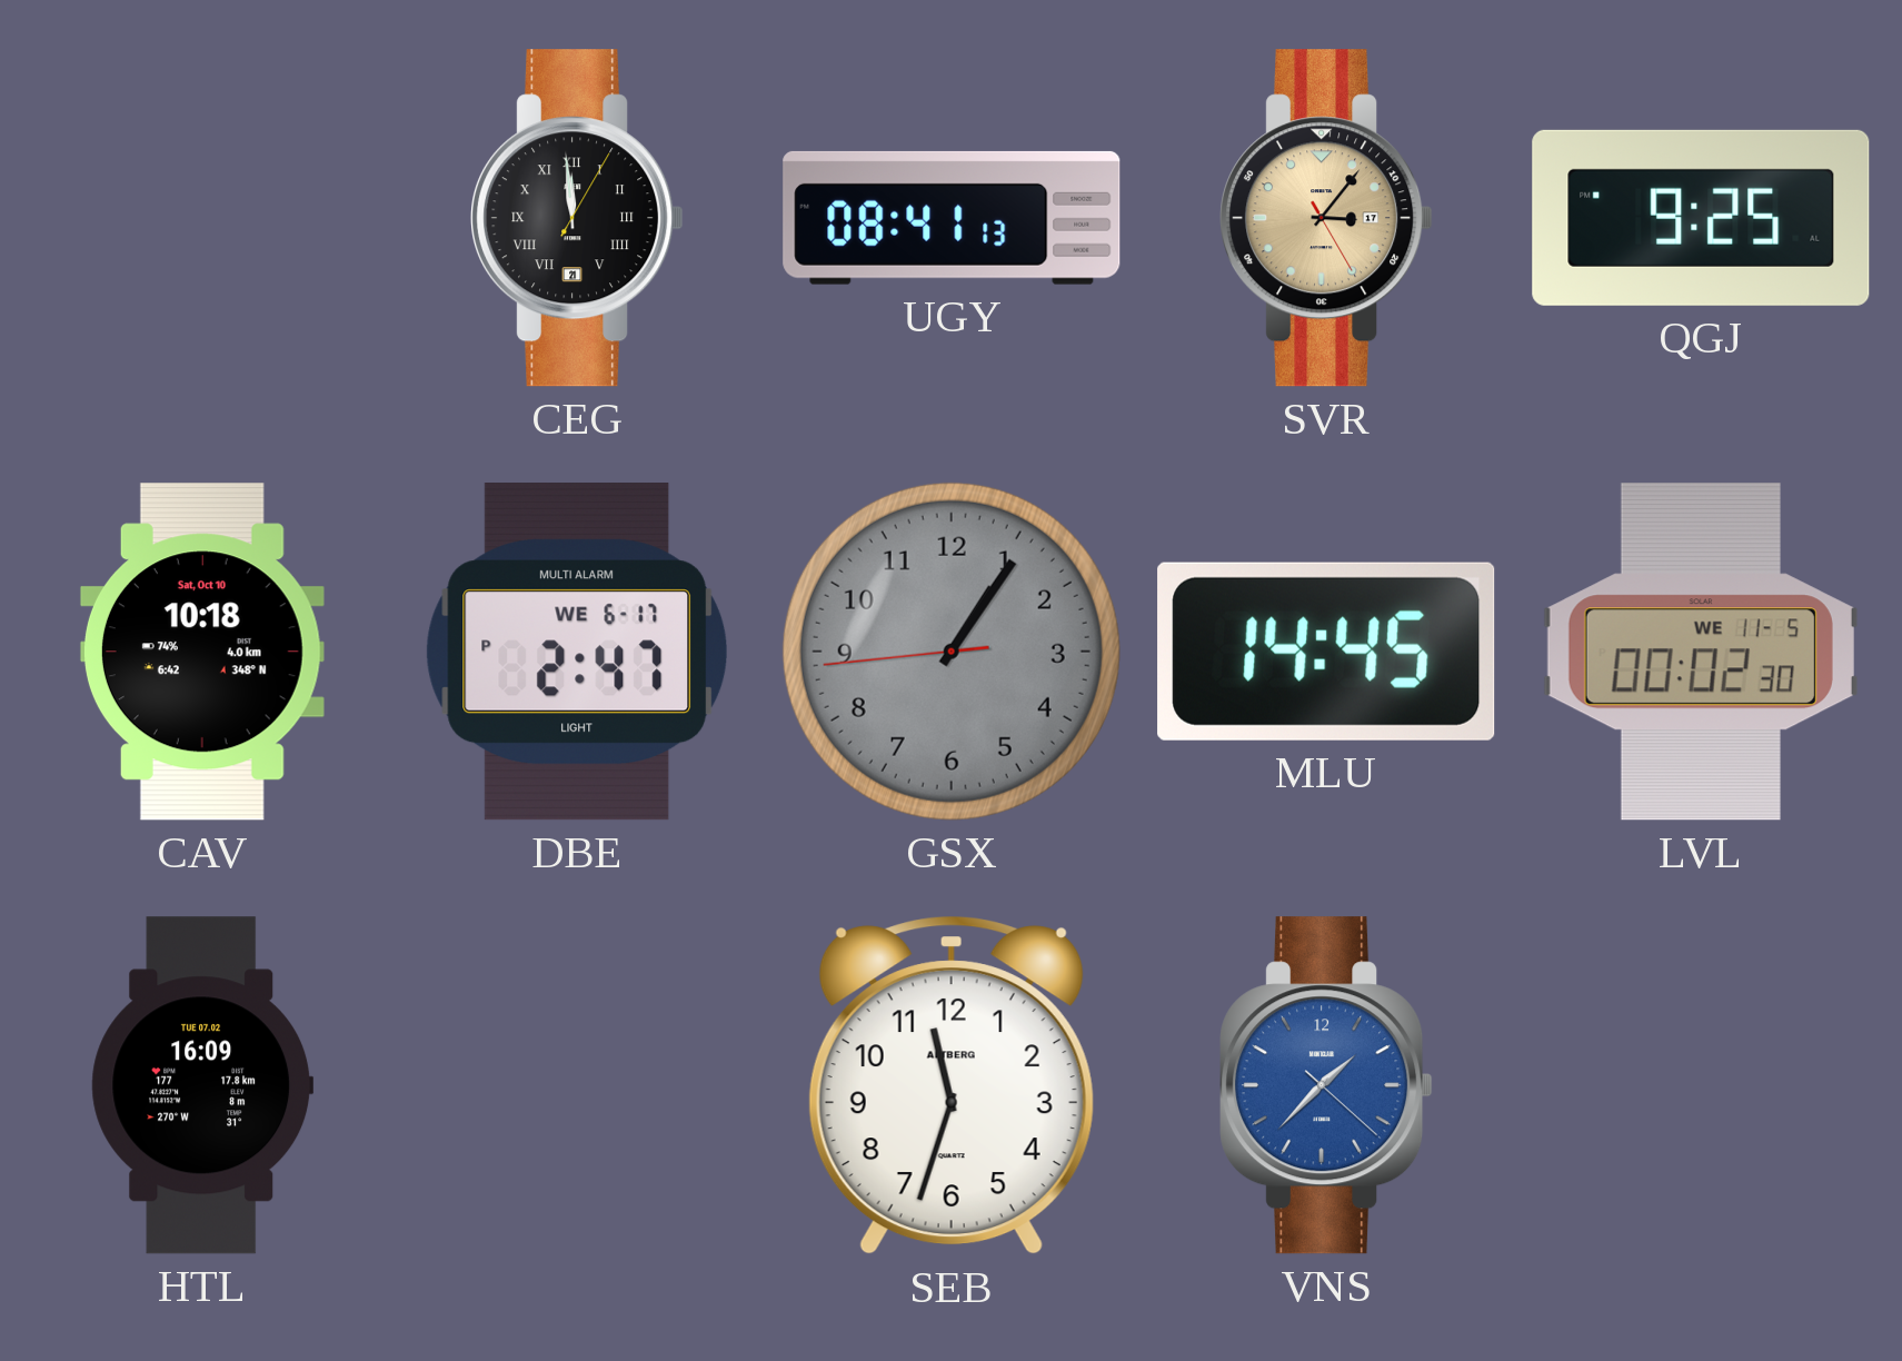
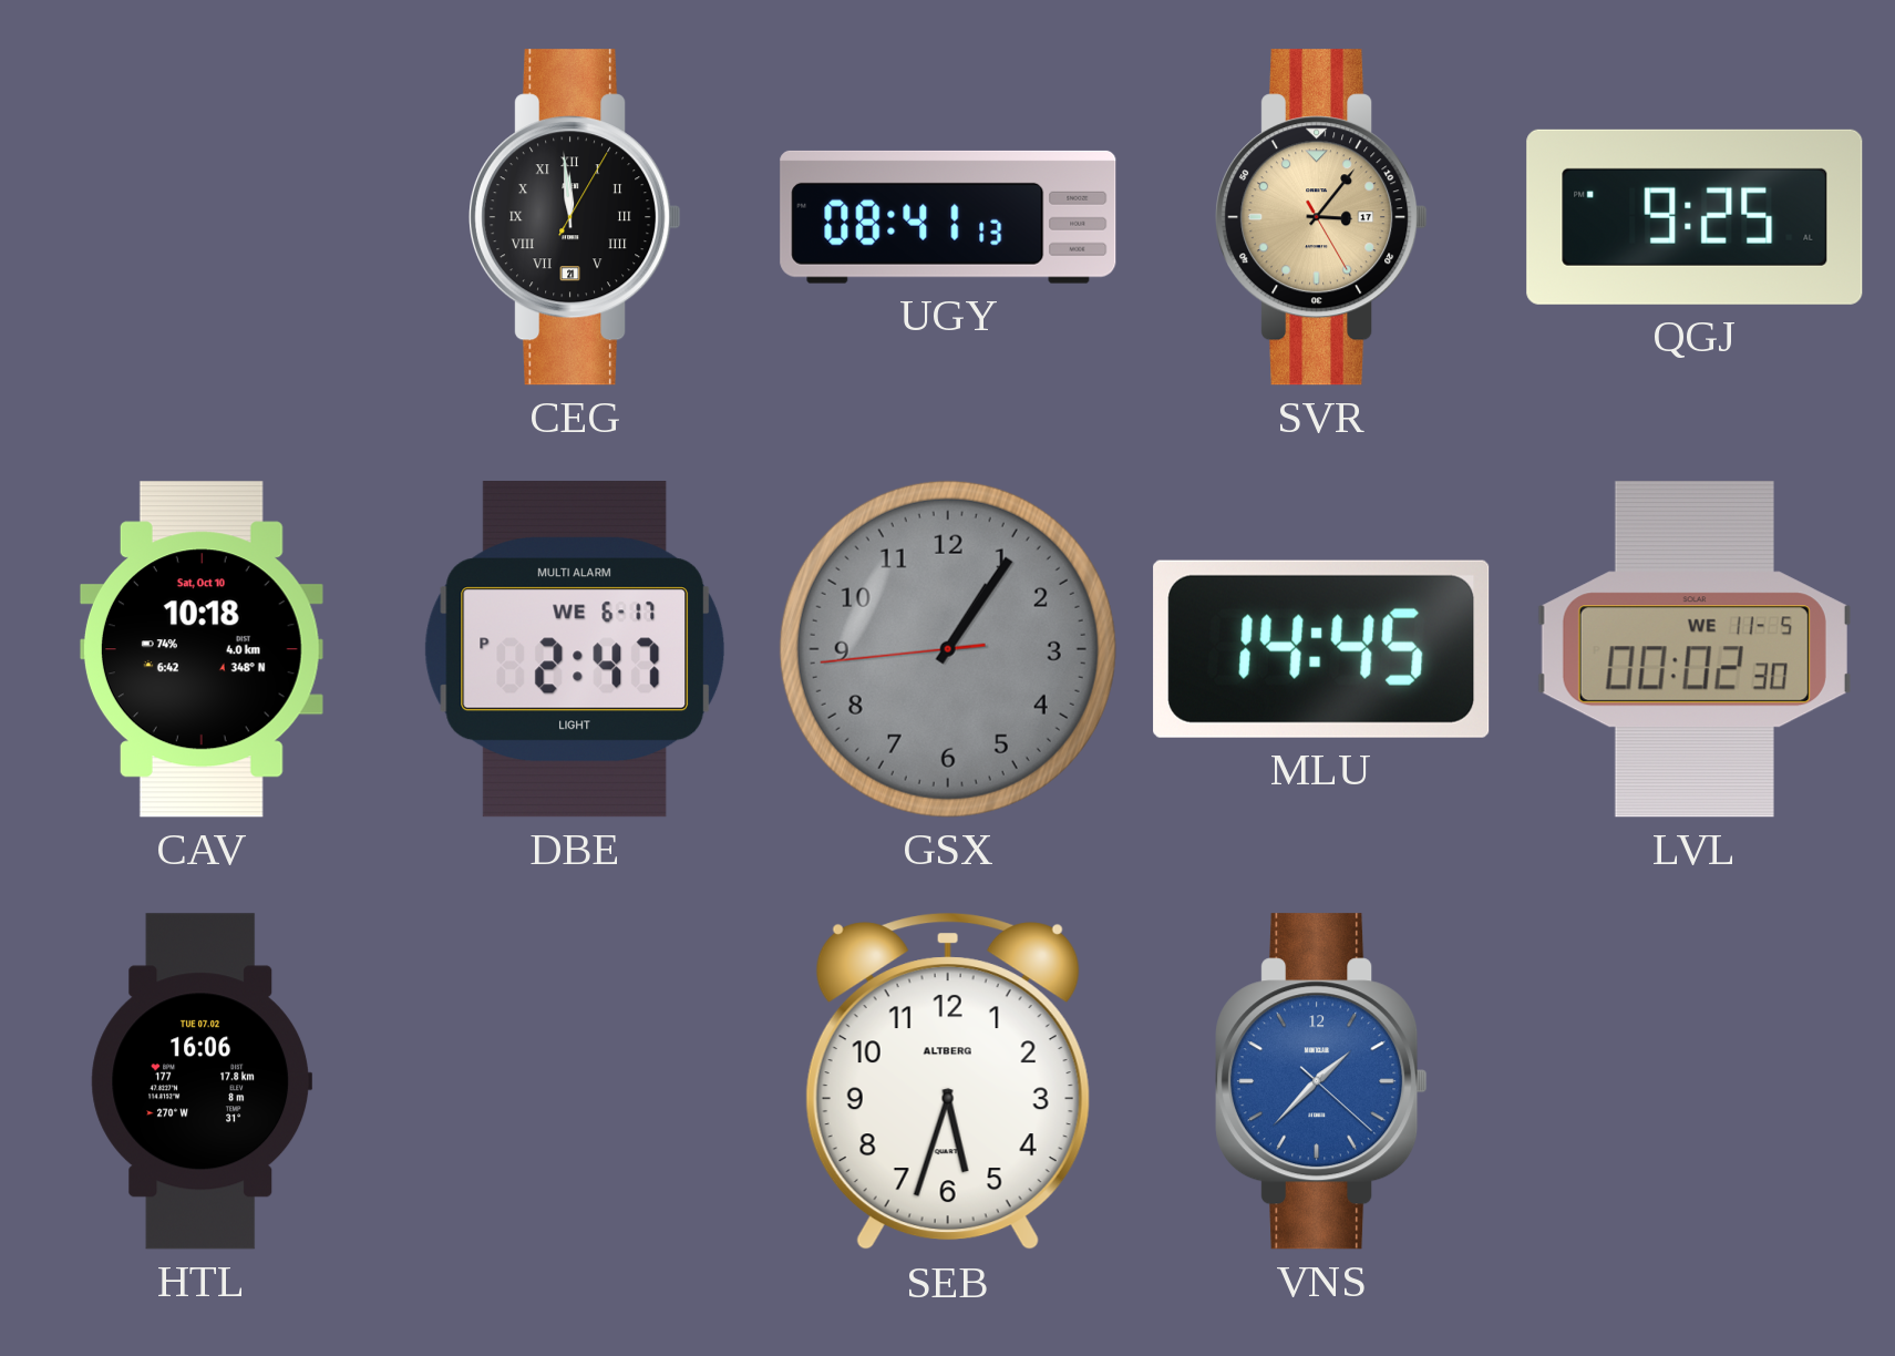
HTL: 16:09 -> 16:06
SEB: 11:33 -> 5:33
